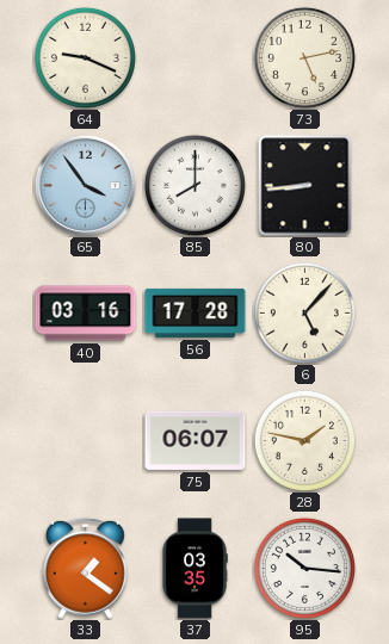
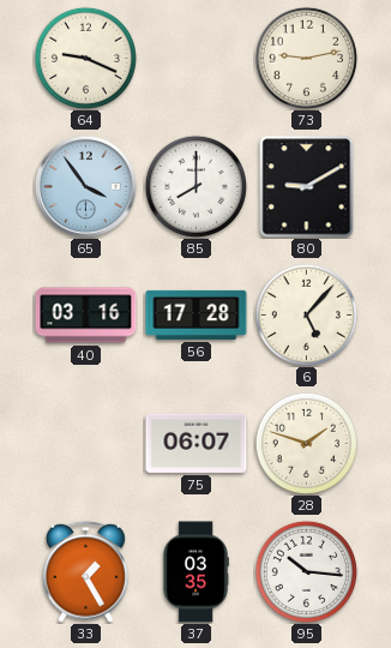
73: 5:13 -> 9:13
80: 8:44 -> 9:10
28: 1:47 -> 1:48
33: 1:21 -> 1:25
